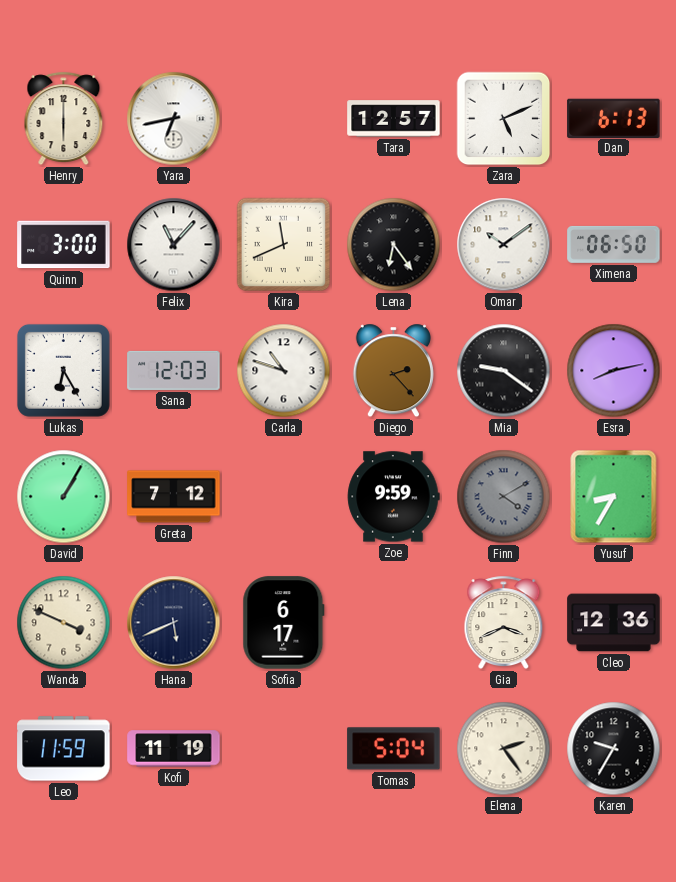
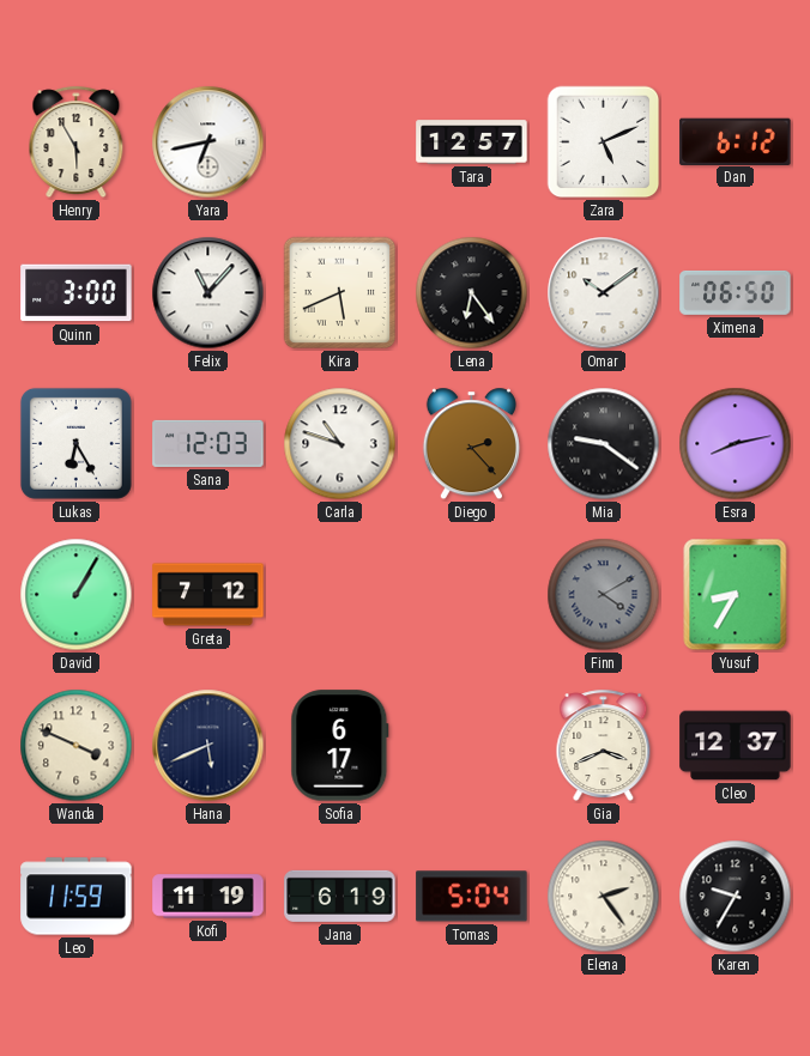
Henry: 6:00 -> 5:55
Dan: 6:13 -> 6:12
Kira: 11:41 -> 5:41
Zoe: 9:59 -> none
Cleo: 12:36 -> 12:37
Jana: none -> 6:19
